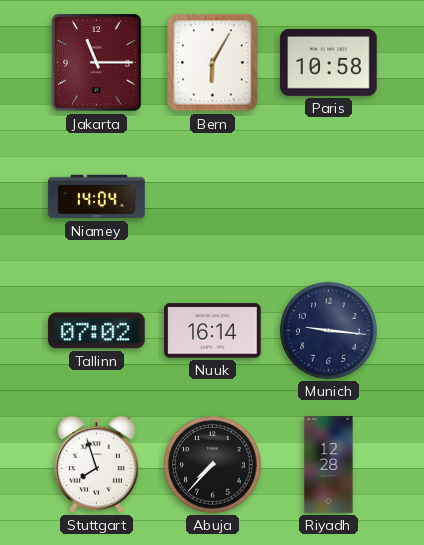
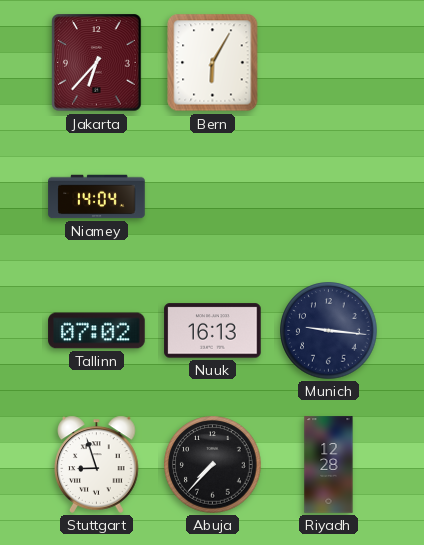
Jakarta: 11:15 -> 6:37
Paris: 10:58 -> none
Nuuk: 16:14 -> 16:13
Stuttgart: 7:57 -> 8:57
